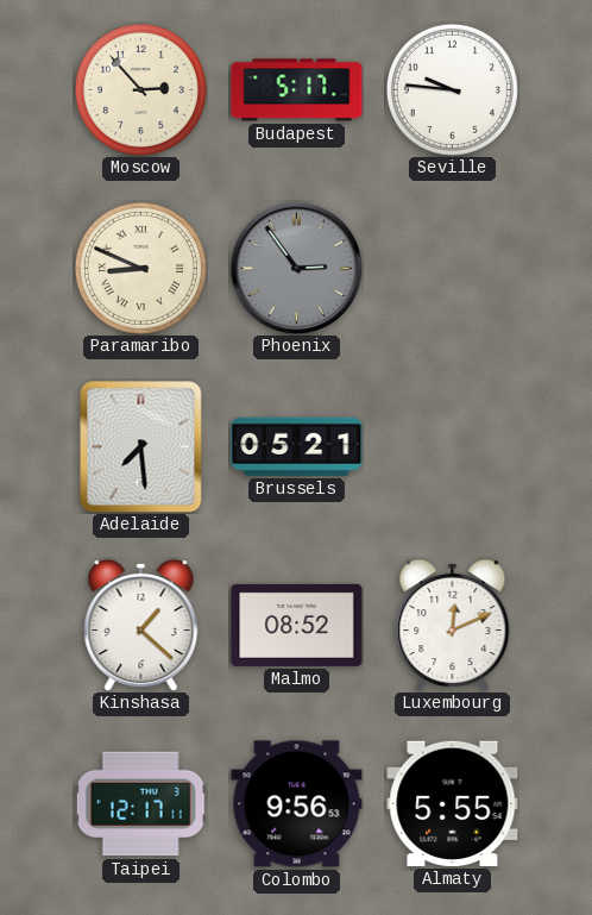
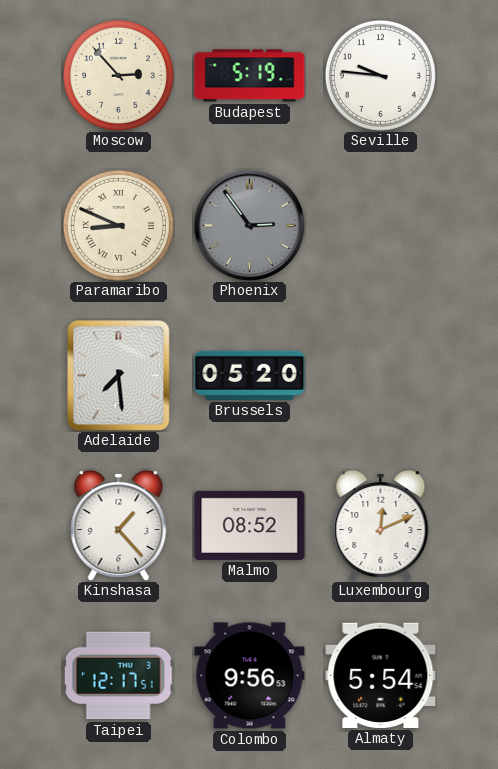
Budapest: 5:17 -> 5:19
Brussels: 05:21 -> 05:20
Kinshasa: 1:22 -> 1:23
Taipei: 12:17:11 -> 12:17:51
Almaty: 5:55 -> 5:54
